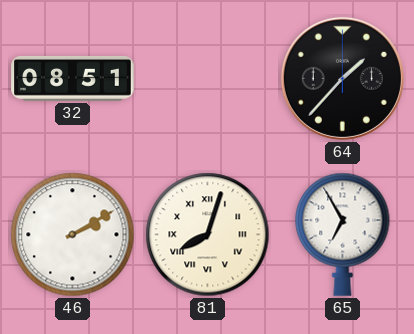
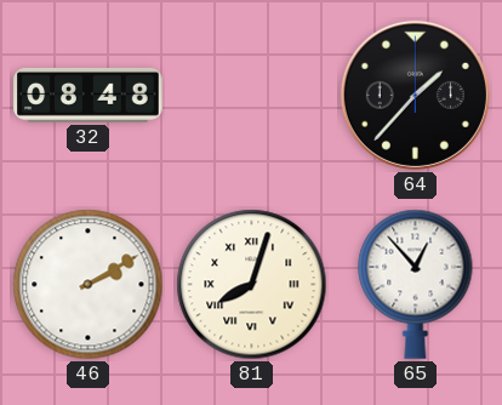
32: 08:51 -> 08:48
65: 6:55 -> 12:53
